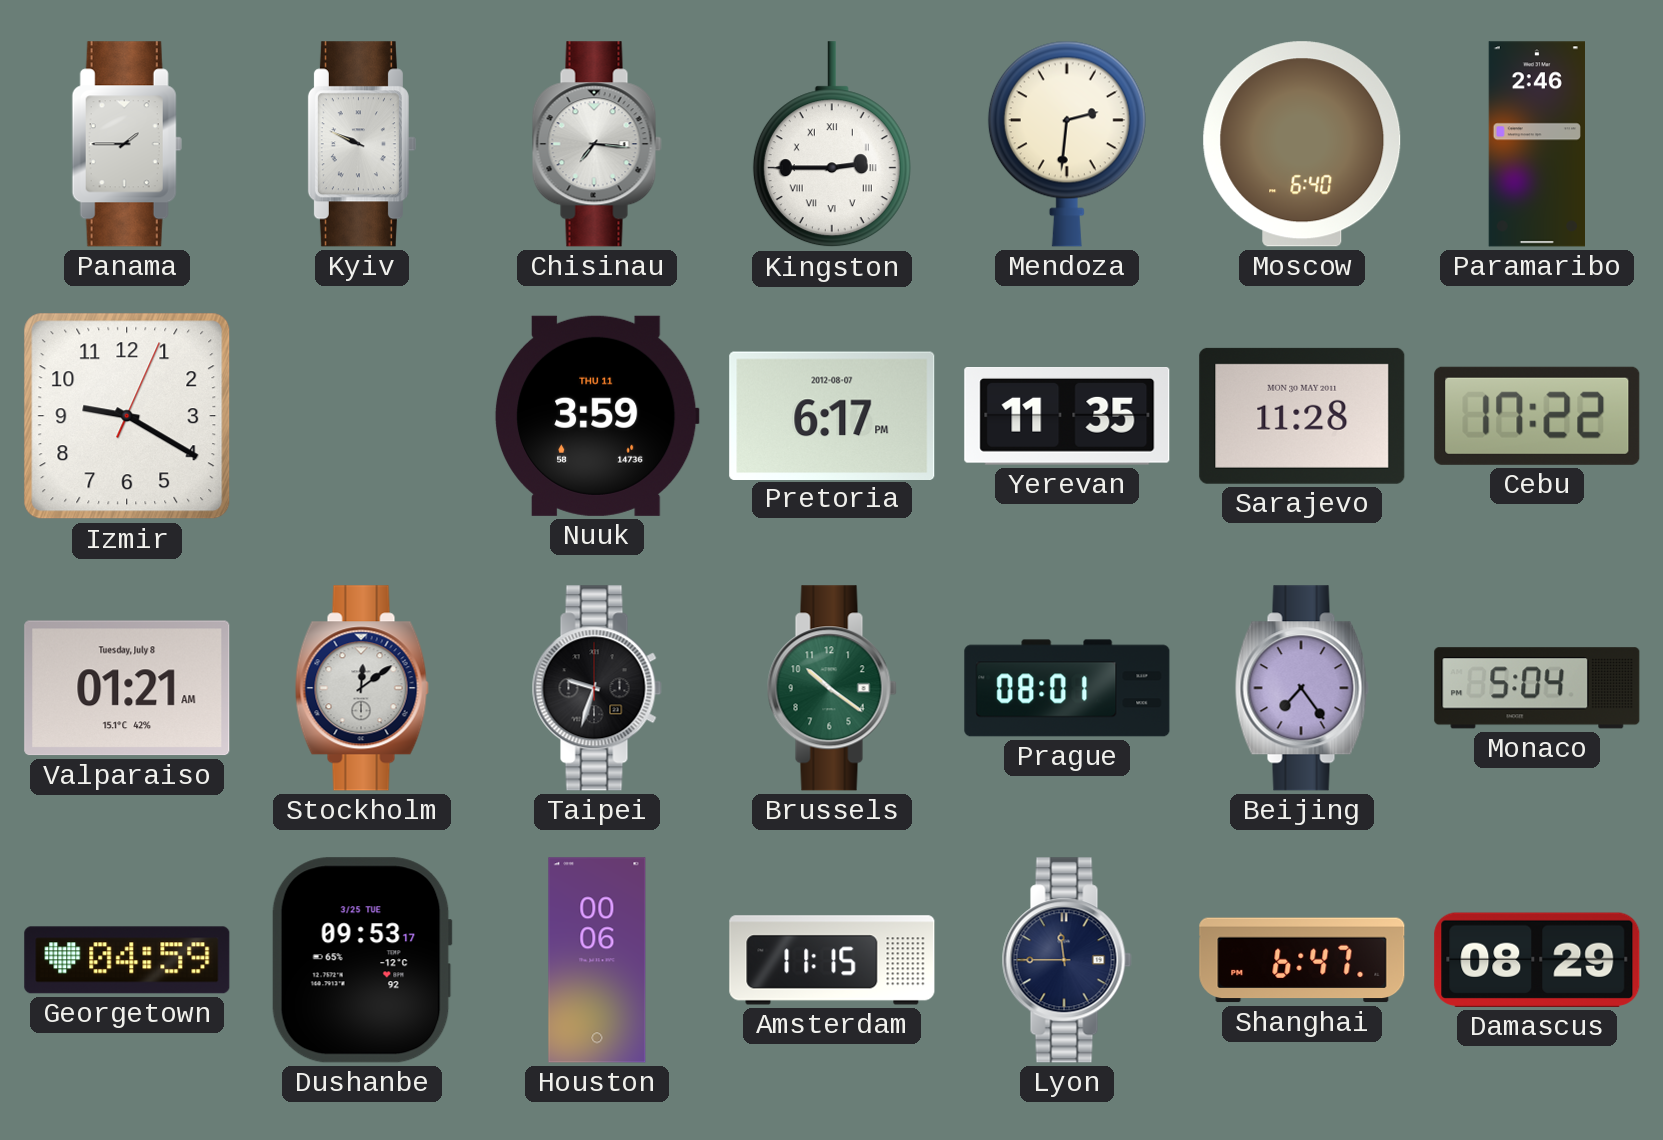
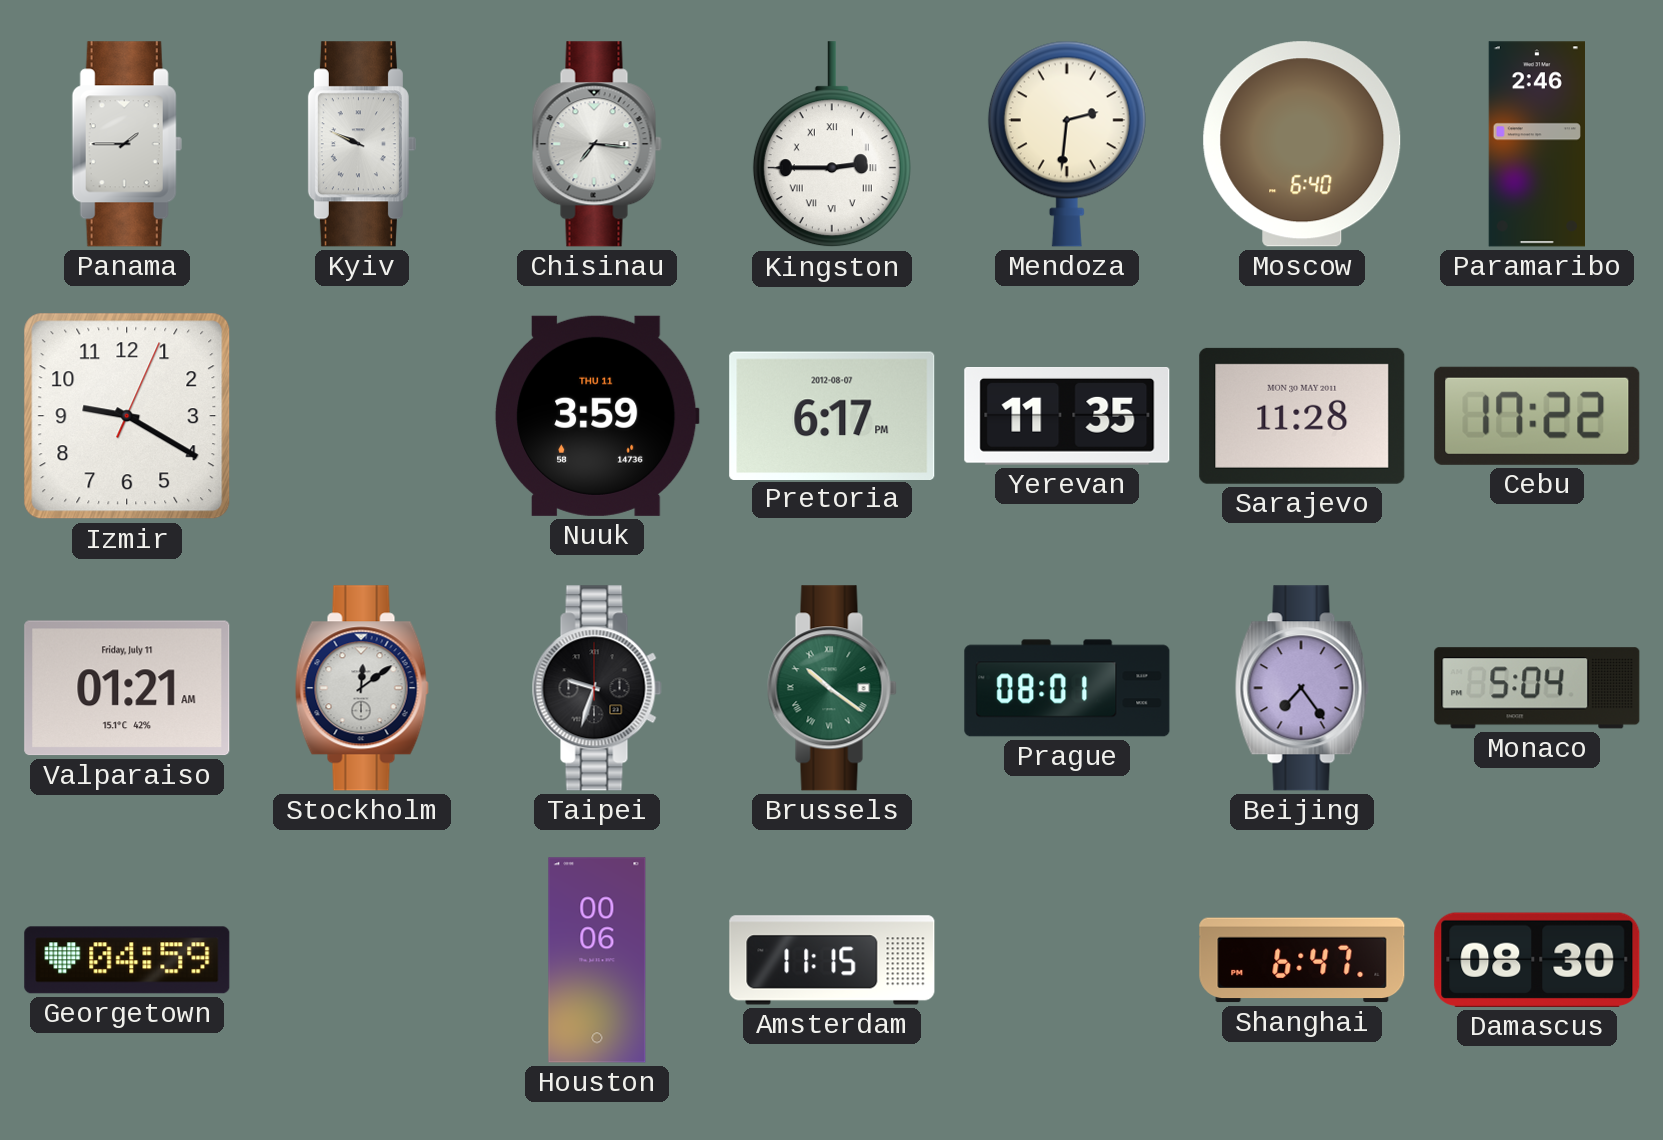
Valparaiso date: Tuesday, July 8 -> Friday, July 11
Brussels numerals: Arabic -> Roman
Dushanbe: 09:53 -> none
Lyon: 11:45 -> none
Damascus: 08:29 -> 08:30
